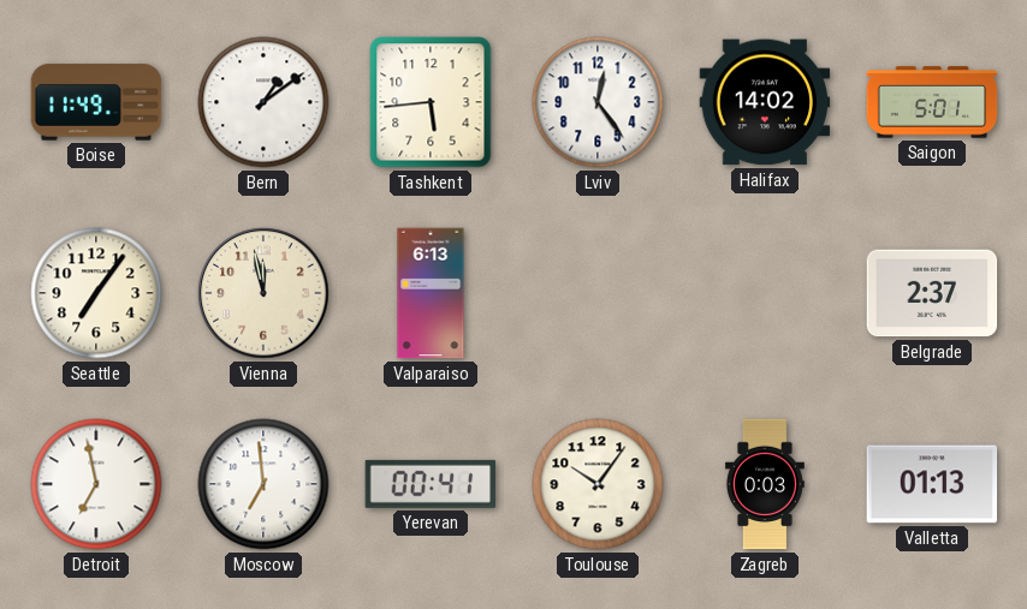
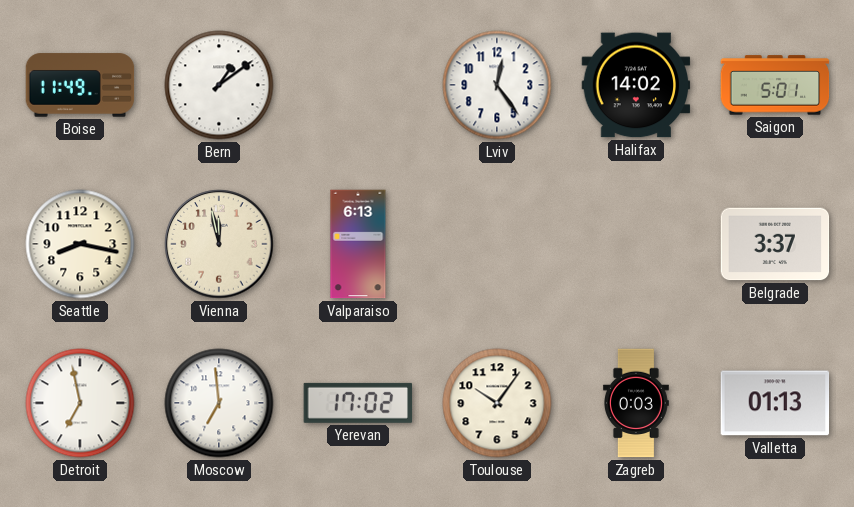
Tashkent: 5:44 -> none
Seattle: 7:06 -> 8:17
Belgrade: 2:37 -> 3:37
Yerevan: 00:41 -> 17:02
